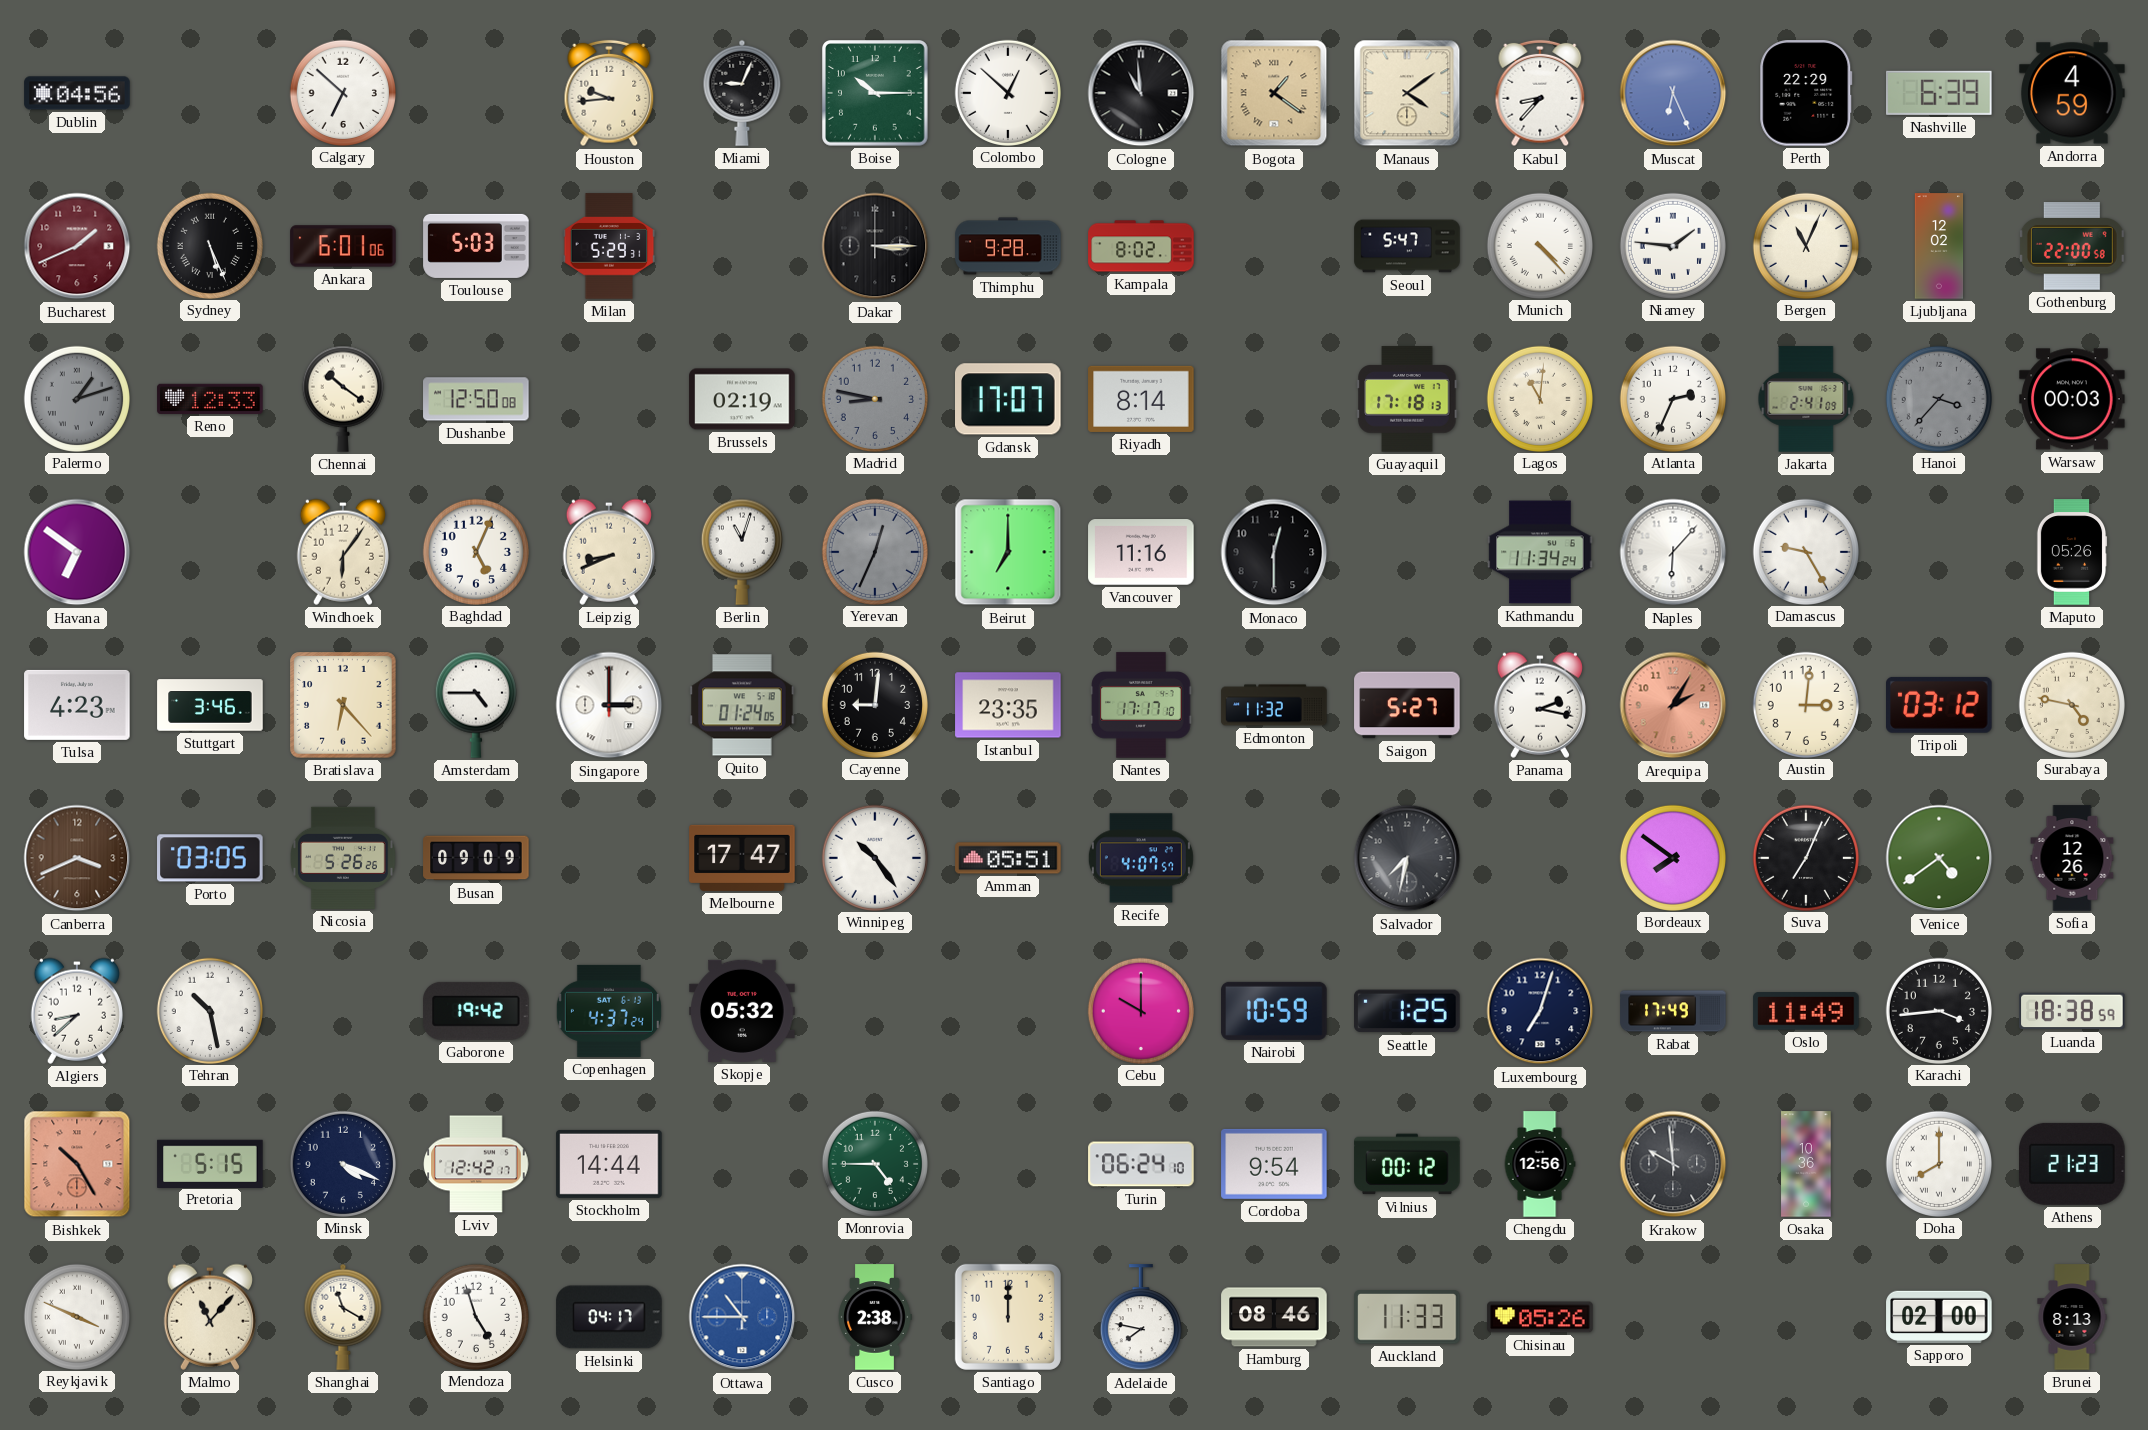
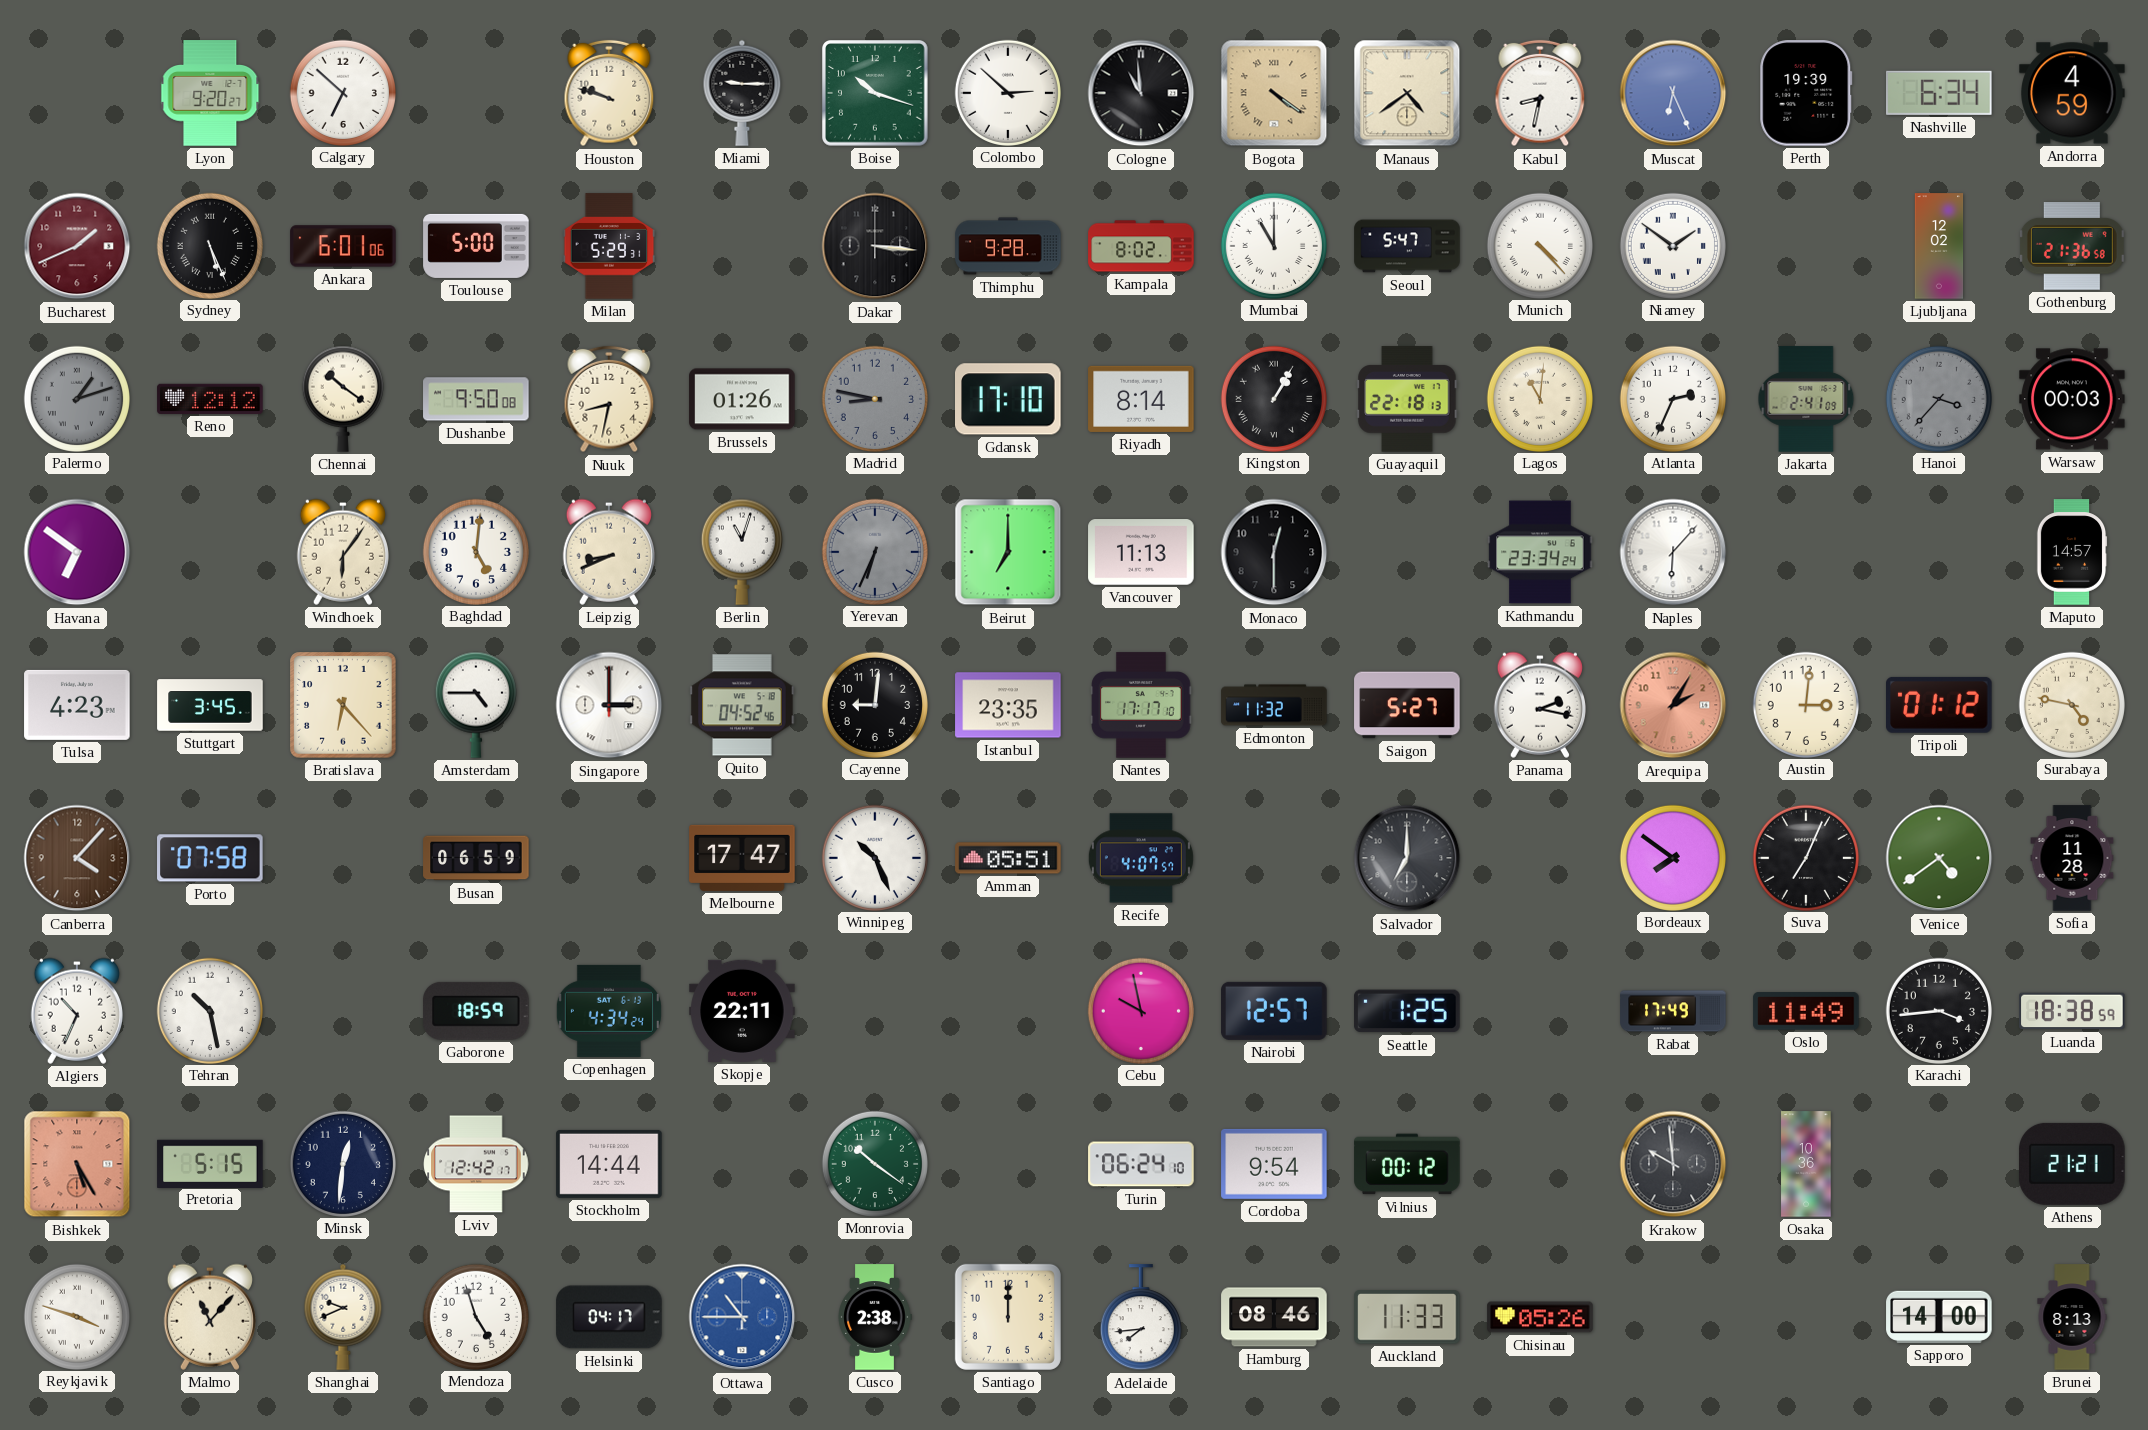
Dublin: 04:56 -> none
Lyon: none -> 9:20
Houston: 9:44 -> 9:48
Miami: 9:04 -> 9:15
Boise: 10:15 -> 10:18
Colombo: 12:52 -> 2:52
Bogota: 1:21 -> 4:21
Manaus: 4:09 -> 4:39
Kabul: 8:37 -> 8:32
Perth: 22:29 -> 19:39
Nashville: 6:39 -> 6:34
Toulouse: 5:03 -> 5:00
Dakar: 3:15 -> 3:16
Mumbai: none -> 11:00
Niamey: 1:46 -> 1:51
Bergen: 11:04 -> none
Gothenburg: 22:00 -> 21:36
Reno: 12:33 -> 12:12
Dushanbe: 12:50 -> 9:50
Nuuk: none -> 8:32
Brussels: 02:19 -> 01:26
Gdansk: 17:07 -> 17:10
Kingston: none -> 1:05
Guayaquil: 17:18 -> 22:18
Baghdad: 5:04 -> 5:01
Yerevan: 12:34 -> 6:34
Vancouver: 11:16 -> 11:13
Kathmandu: 11:34 -> 23:34
Damascus: 9:25 -> none
Maputo: 05:26 -> 14:57
Stuttgart: 3:46 -> 3:45
Quito: 01:24 -> 04:52
Tripoli: 03:12 -> 01:12
Canberra: 3:41 -> 4:07
Porto: 03:05 -> 07:58
Nicosia: 5:26 -> none
Busan: 09:09 -> 06:59
Winnipeg: 10:24 -> 10:26
Salvador: 7:32 -> 7:00
Sofia: 12:26 -> 11:28
Algiers: 8:38 -> 10:34
Gaborone: 19:42 -> 18:59
Copenhagen: 4:37 -> 4:34
Skopje: 05:32 -> 22:11
Cebu: 10:00 -> 9:58
Nairobi: 10:59 -> 12:57
Luxembourg: 7:03 -> none
Bishkek: 10:25 -> 5:25
Minsk: 4:19 -> 12:31
Monrovia: 4:45 -> 10:21
Chengdu: 12:56 -> none
Doha: 8:00 -> none
Athens: 21:23 -> 21:21
Reykjavik: 3:49 -> 3:48
Shanghai: 11:20 -> 9:41
Adelaide: 7:47 -> 7:44
Sapporo: 02:00 -> 14:00
